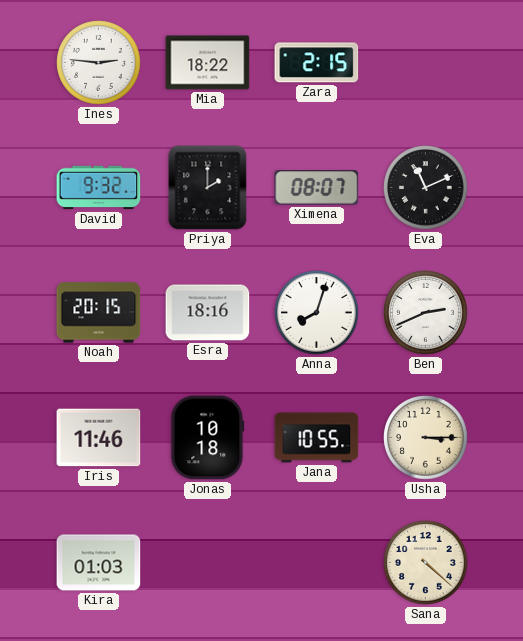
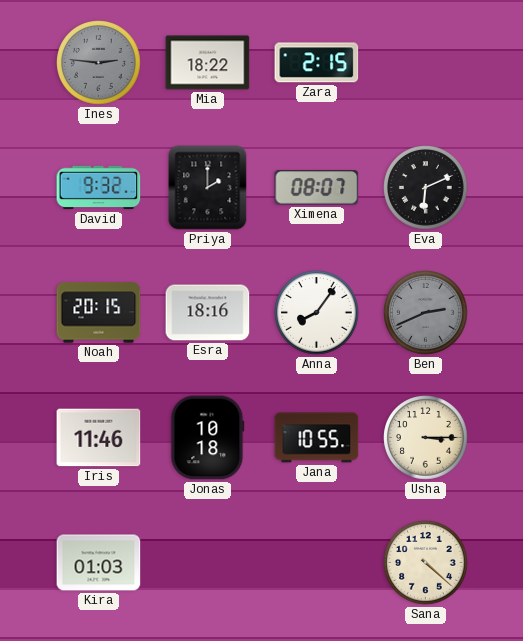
Ines dial: white -> grey
Eva: 11:11 -> 6:11
Anna: 8:03 -> 8:06
Ben dial: white -> grey
